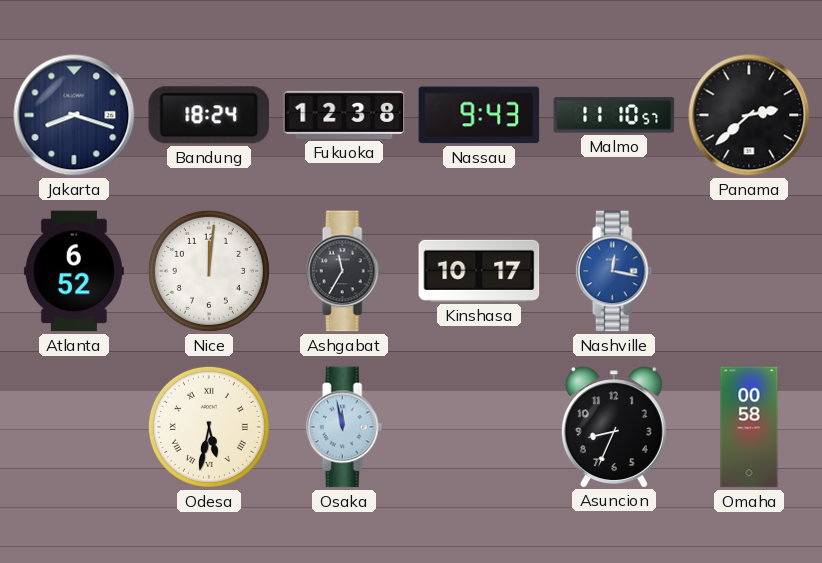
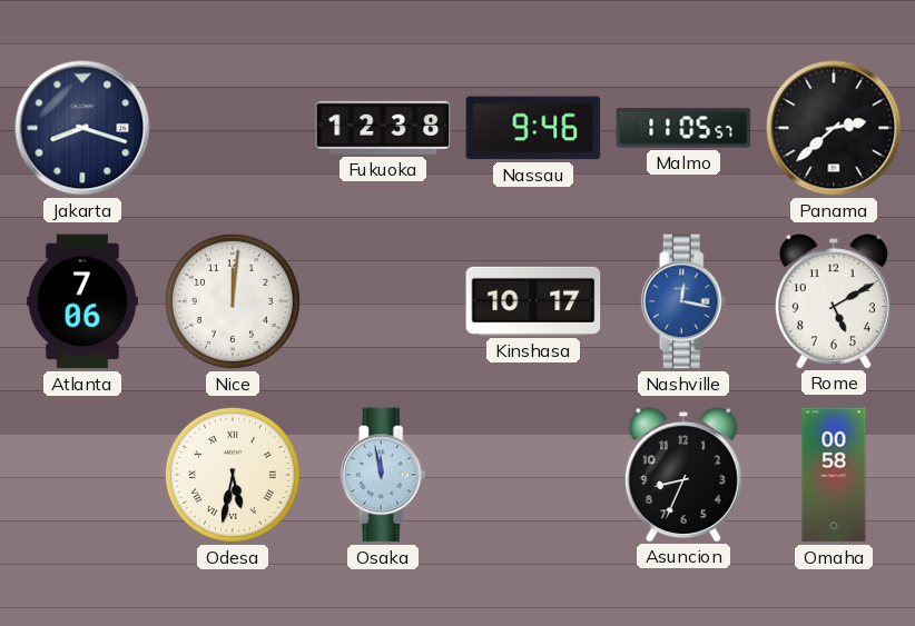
Bandung: 18:24 -> none
Nassau: 9:43 -> 9:46
Malmo: 11:10 -> 11:05
Atlanta: 6:52 -> 7:06
Ashgabat: 11:35 -> none
Rome: none -> 5:10
